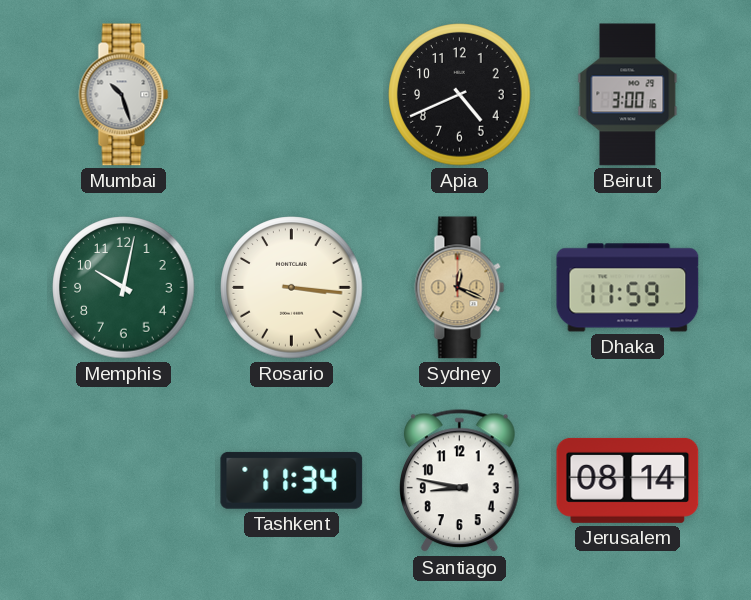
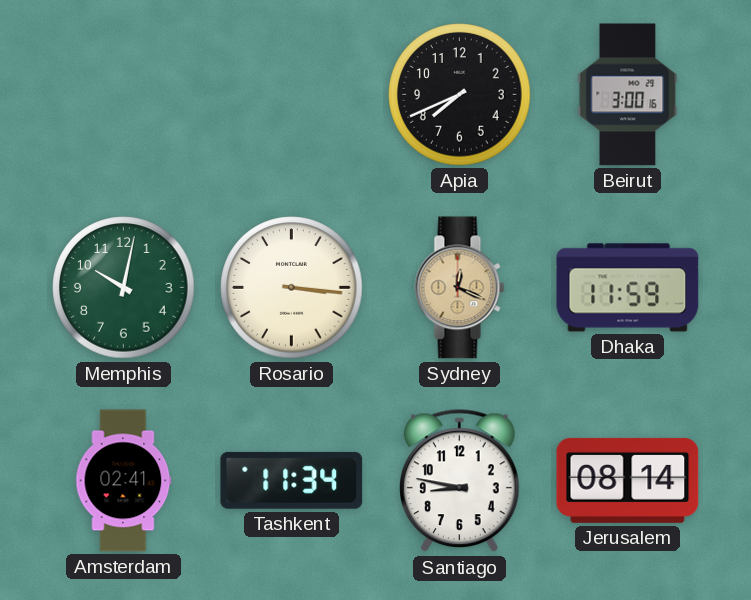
Mumbai: 10:27 -> none
Apia: 4:41 -> 7:41
Amsterdam: none -> 02:41
